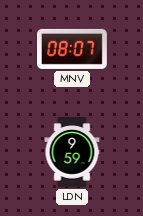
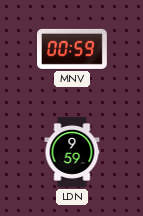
MNV: 08:07 -> 00:59
